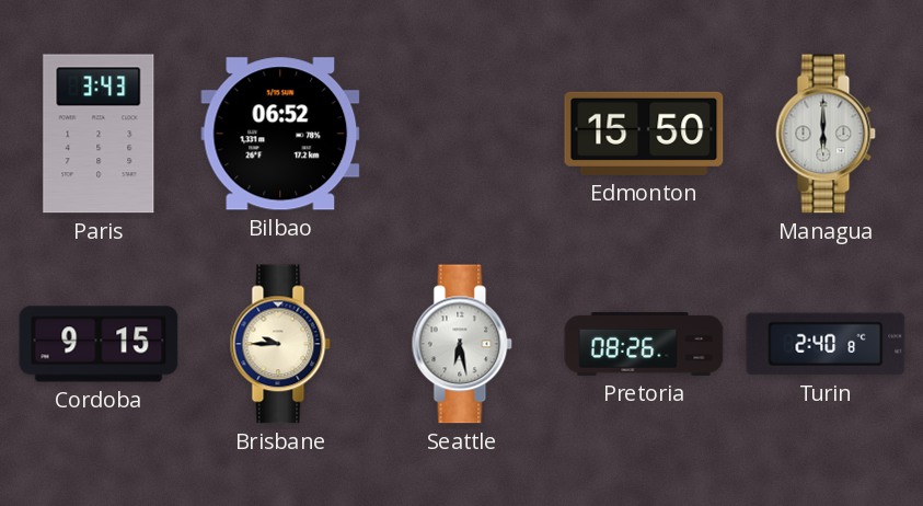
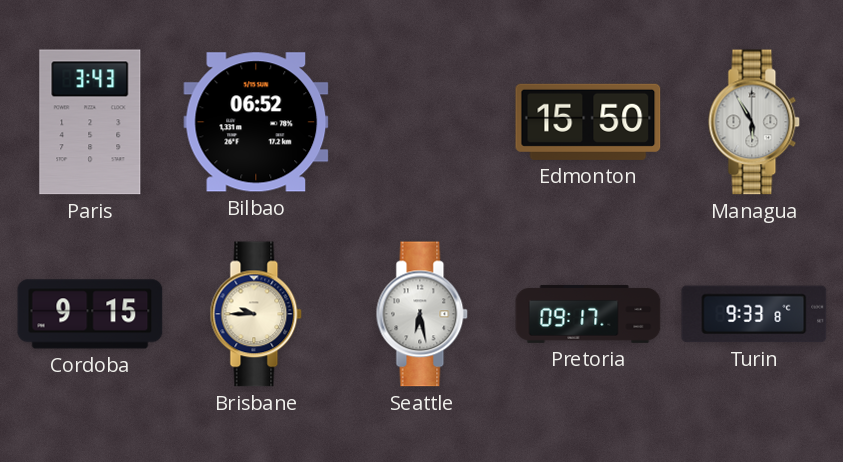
Managua: 6:00 -> 5:55
Pretoria: 08:26 -> 09:17
Turin: 2:40 -> 9:33
